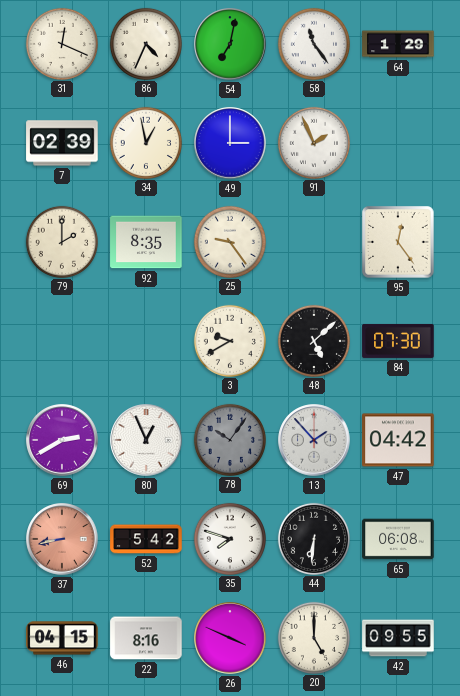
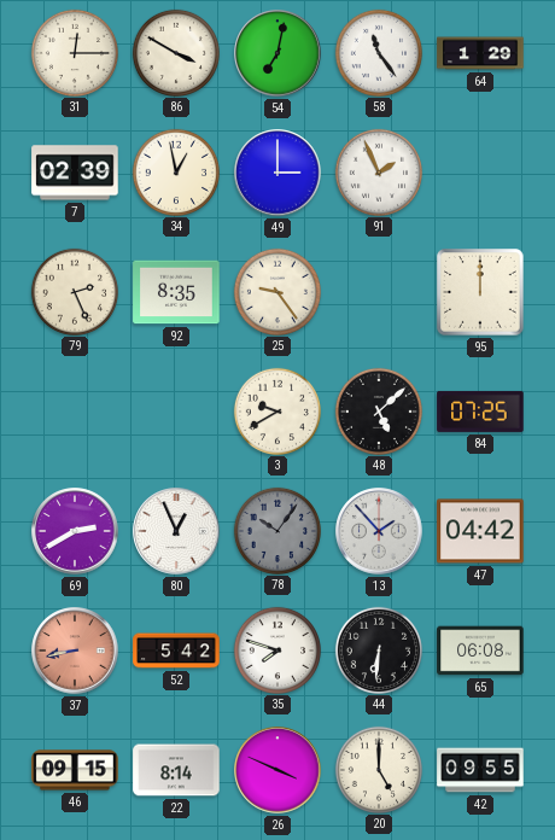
31: 12:19 -> 12:15
86: 4:34 -> 3:50
79: 2:00 -> 2:26
95: 12:24 -> 12:00
84: 07:30 -> 07:25
46: 04:15 -> 09:15
22: 8:16 -> 8:14
